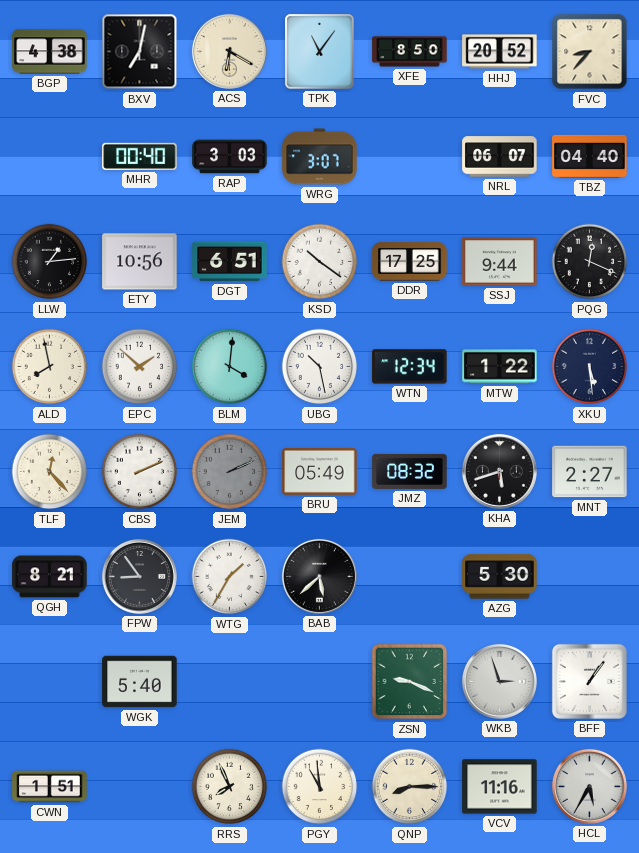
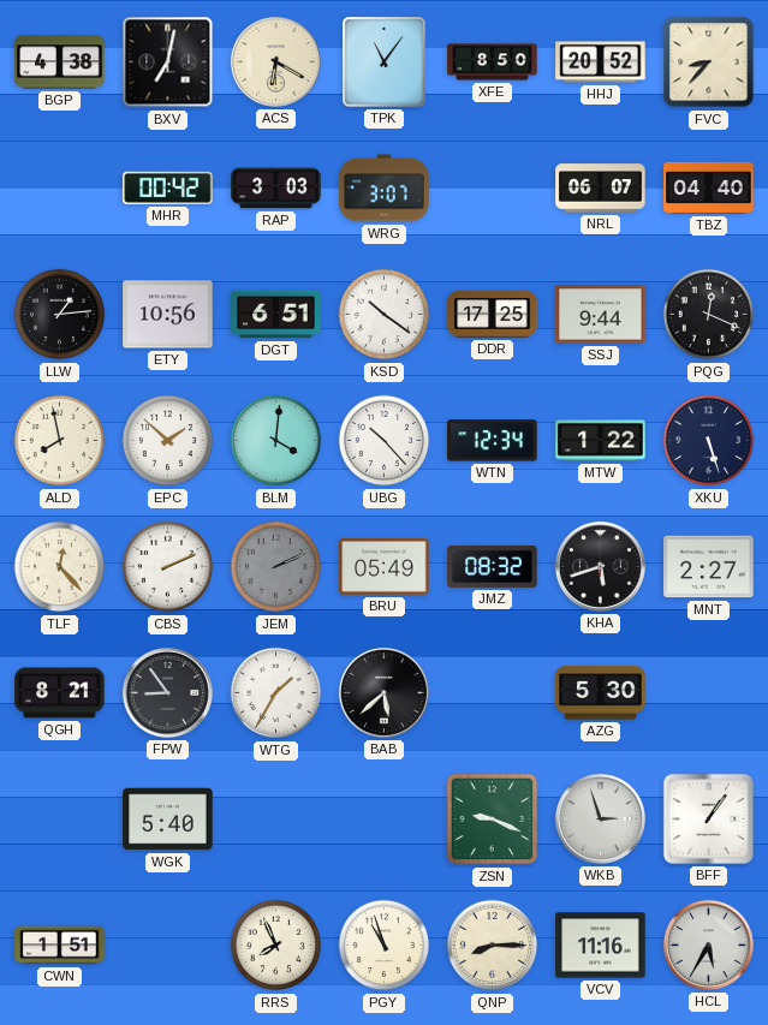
MHR: 00:40 -> 00:42
UBG: 10:28 -> 10:23
XKU: 5:29 -> 5:27
PGY: 10:59 -> 10:57
